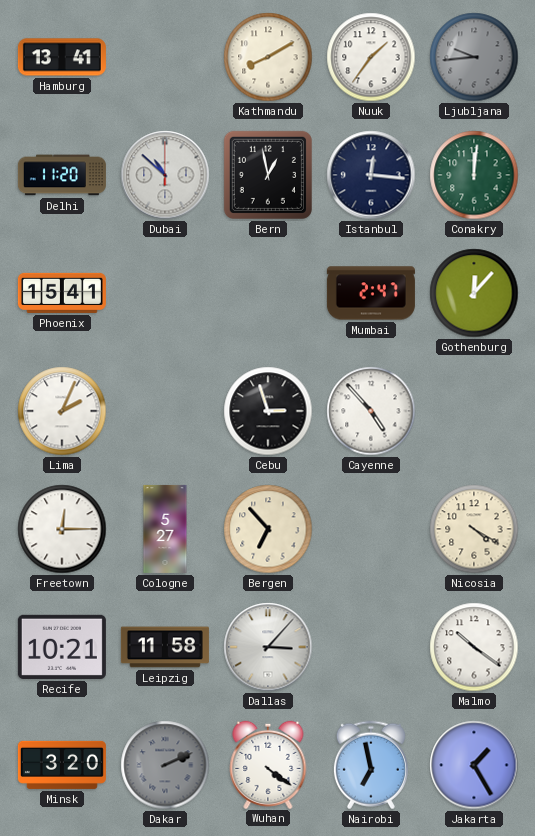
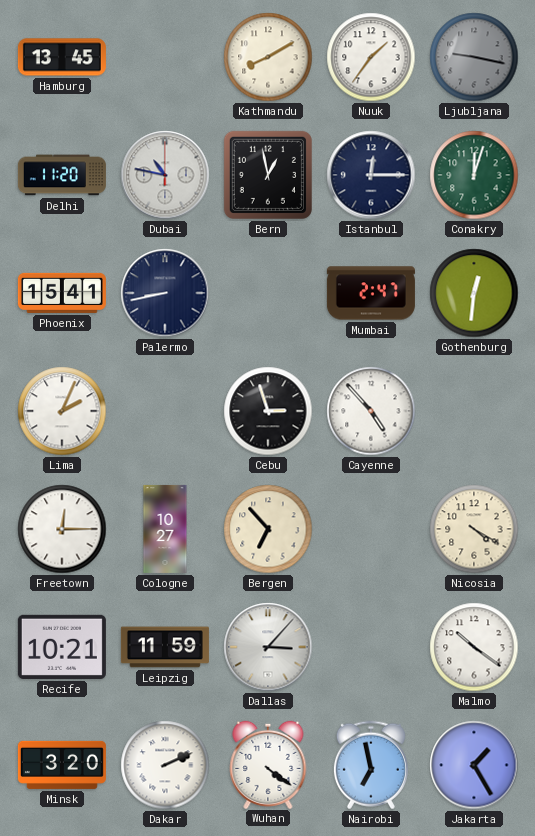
Hamburg: 13:41 -> 13:45
Ljubljana: 9:44 -> 9:17
Dubai: 10:52 -> 10:47
Istanbul: 12:16 -> 12:15
Conakry: 12:01 -> 12:03
Palermo: none -> 8:43
Gothenburg: 12:07 -> 12:31
Cologne: 5:27 -> 10:27
Leipzig: 11:58 -> 11:59
Dakar dial: grey -> white
